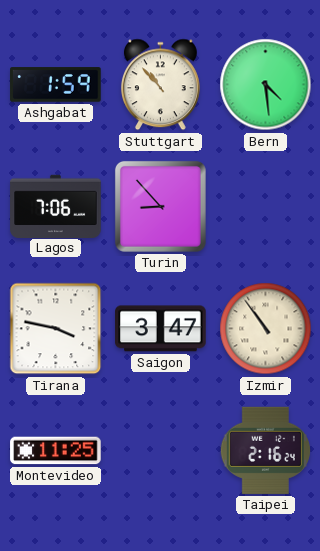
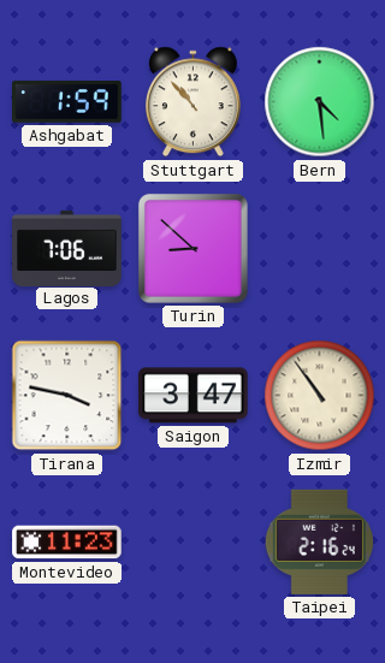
Turin: 8:53 -> 8:52
Montevideo: 11:25 -> 11:23
